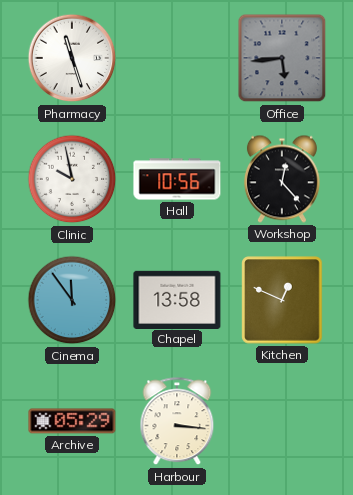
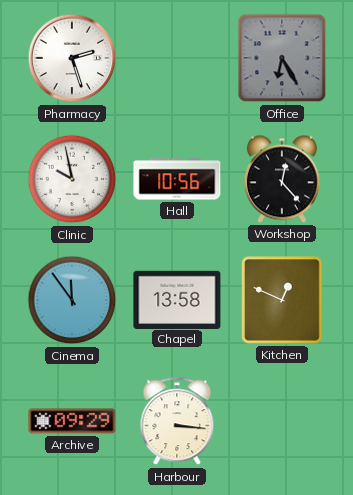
Pharmacy: 11:27 -> 2:27
Office: 5:44 -> 6:25
Archive: 05:29 -> 09:29
